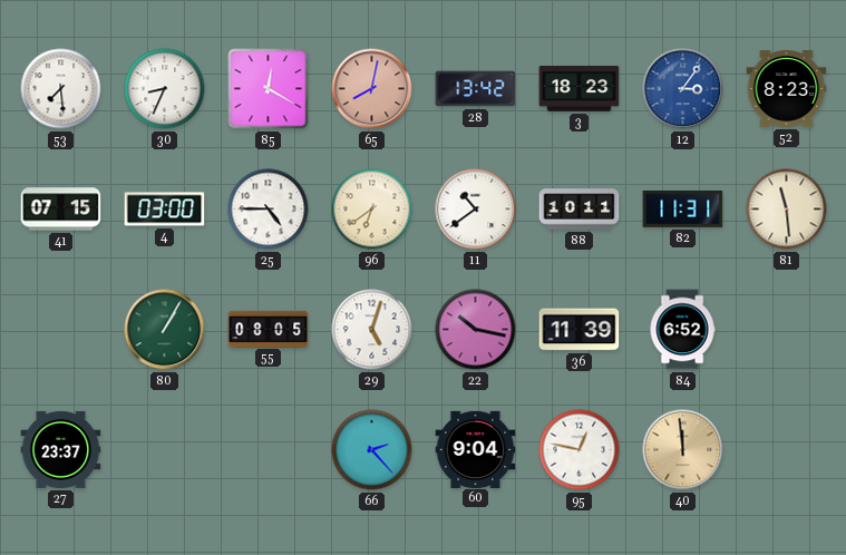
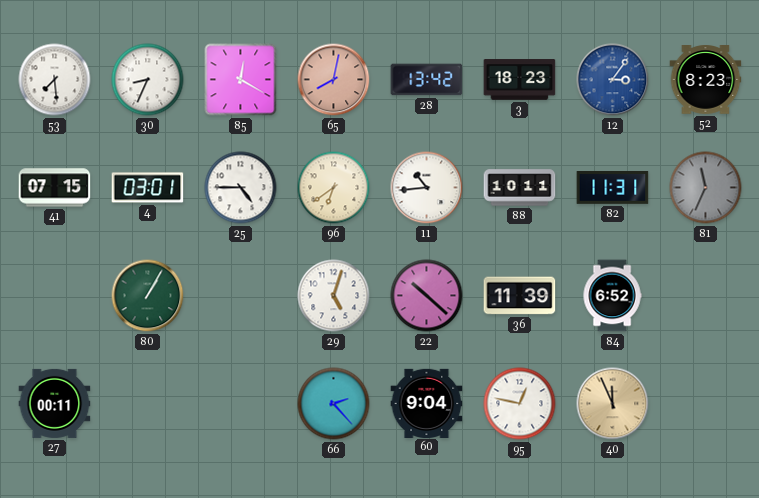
4: 03:00 -> 03:01
11: 10:39 -> 10:44
81: 11:29 -> 11:34
81 dial: cream -> grey
55: 08:05 -> none
22: 10:17 -> 10:22
27: 23:37 -> 00:11
40: 11:59 -> 11:56
